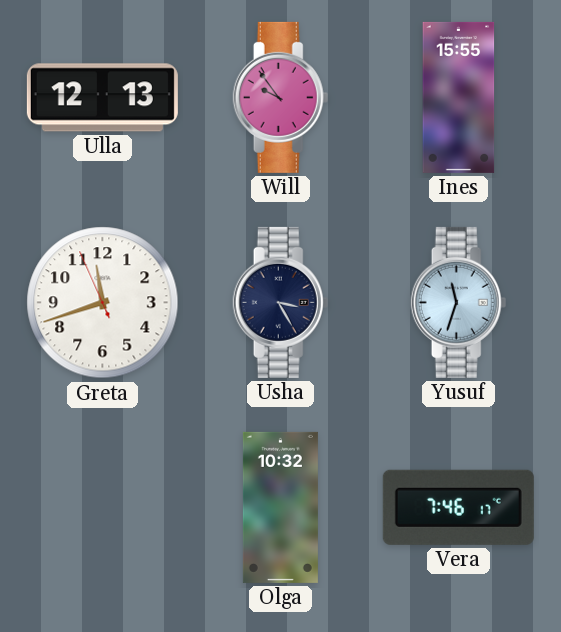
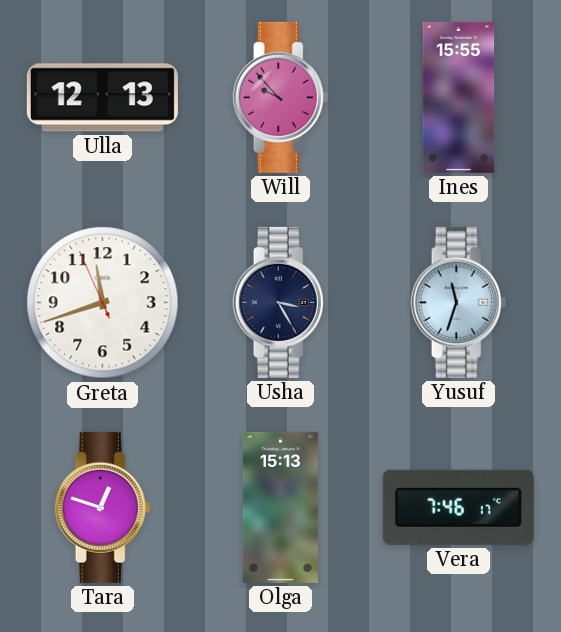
Will: 9:54 -> 9:53
Tara: none -> 12:48
Olga: 10:32 -> 15:13
